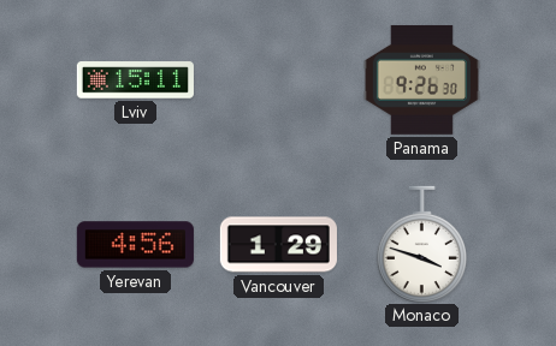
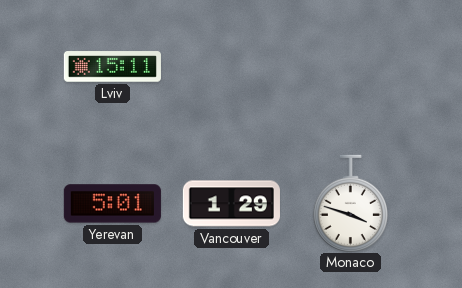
Panama: 9:26 -> none
Yerevan: 4:56 -> 5:01
